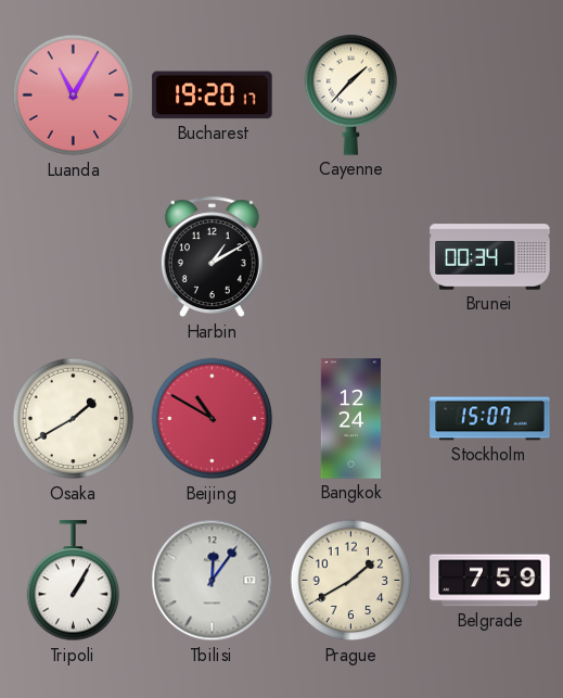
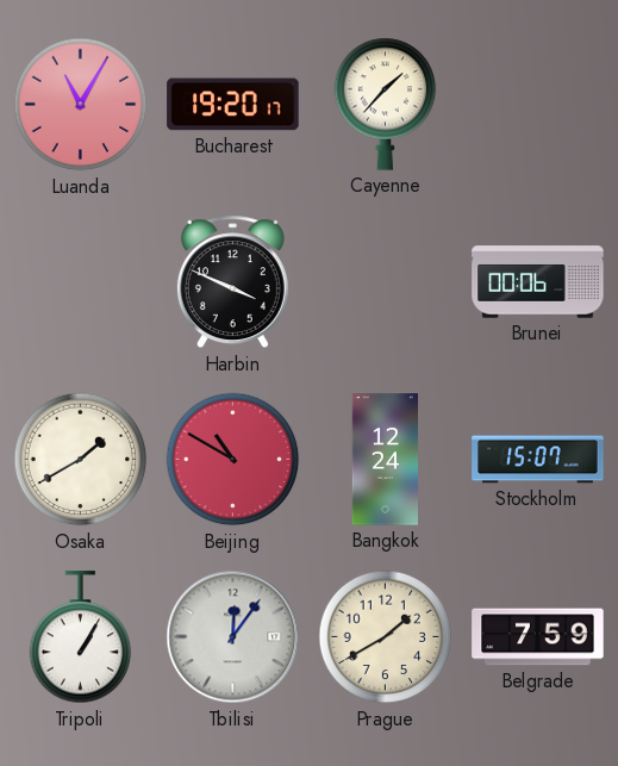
Harbin: 1:10 -> 3:49
Brunei: 00:34 -> 00:06
